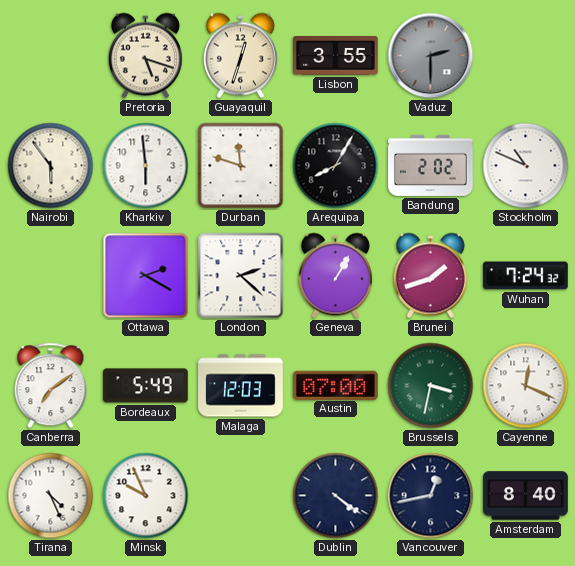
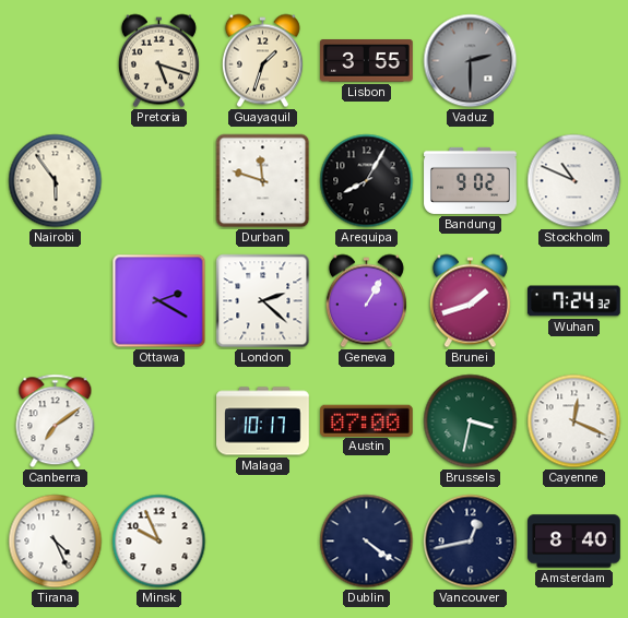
Guayaquil: 12:33 -> 1:33
Kharkiv: 5:59 -> none
Bandung: 2:02 -> 9:02
Bordeaux: 5:49 -> none
Malaga: 12:03 -> 10:17
